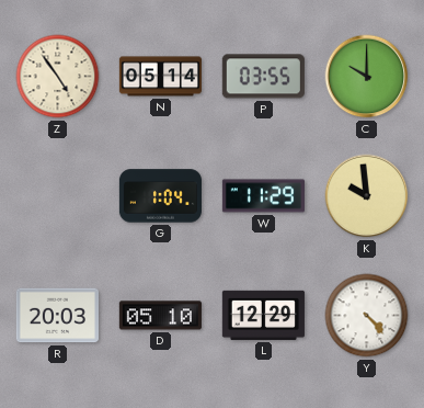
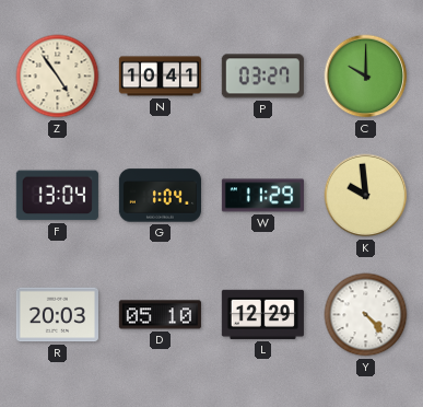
N: 05:14 -> 10:41
P: 03:55 -> 03:27
F: none -> 13:04
